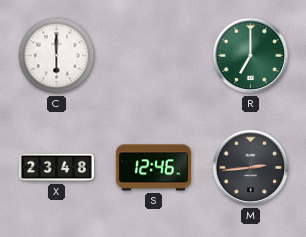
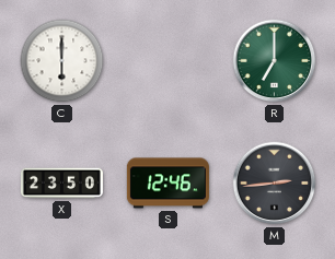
X: 23:48 -> 23:50
